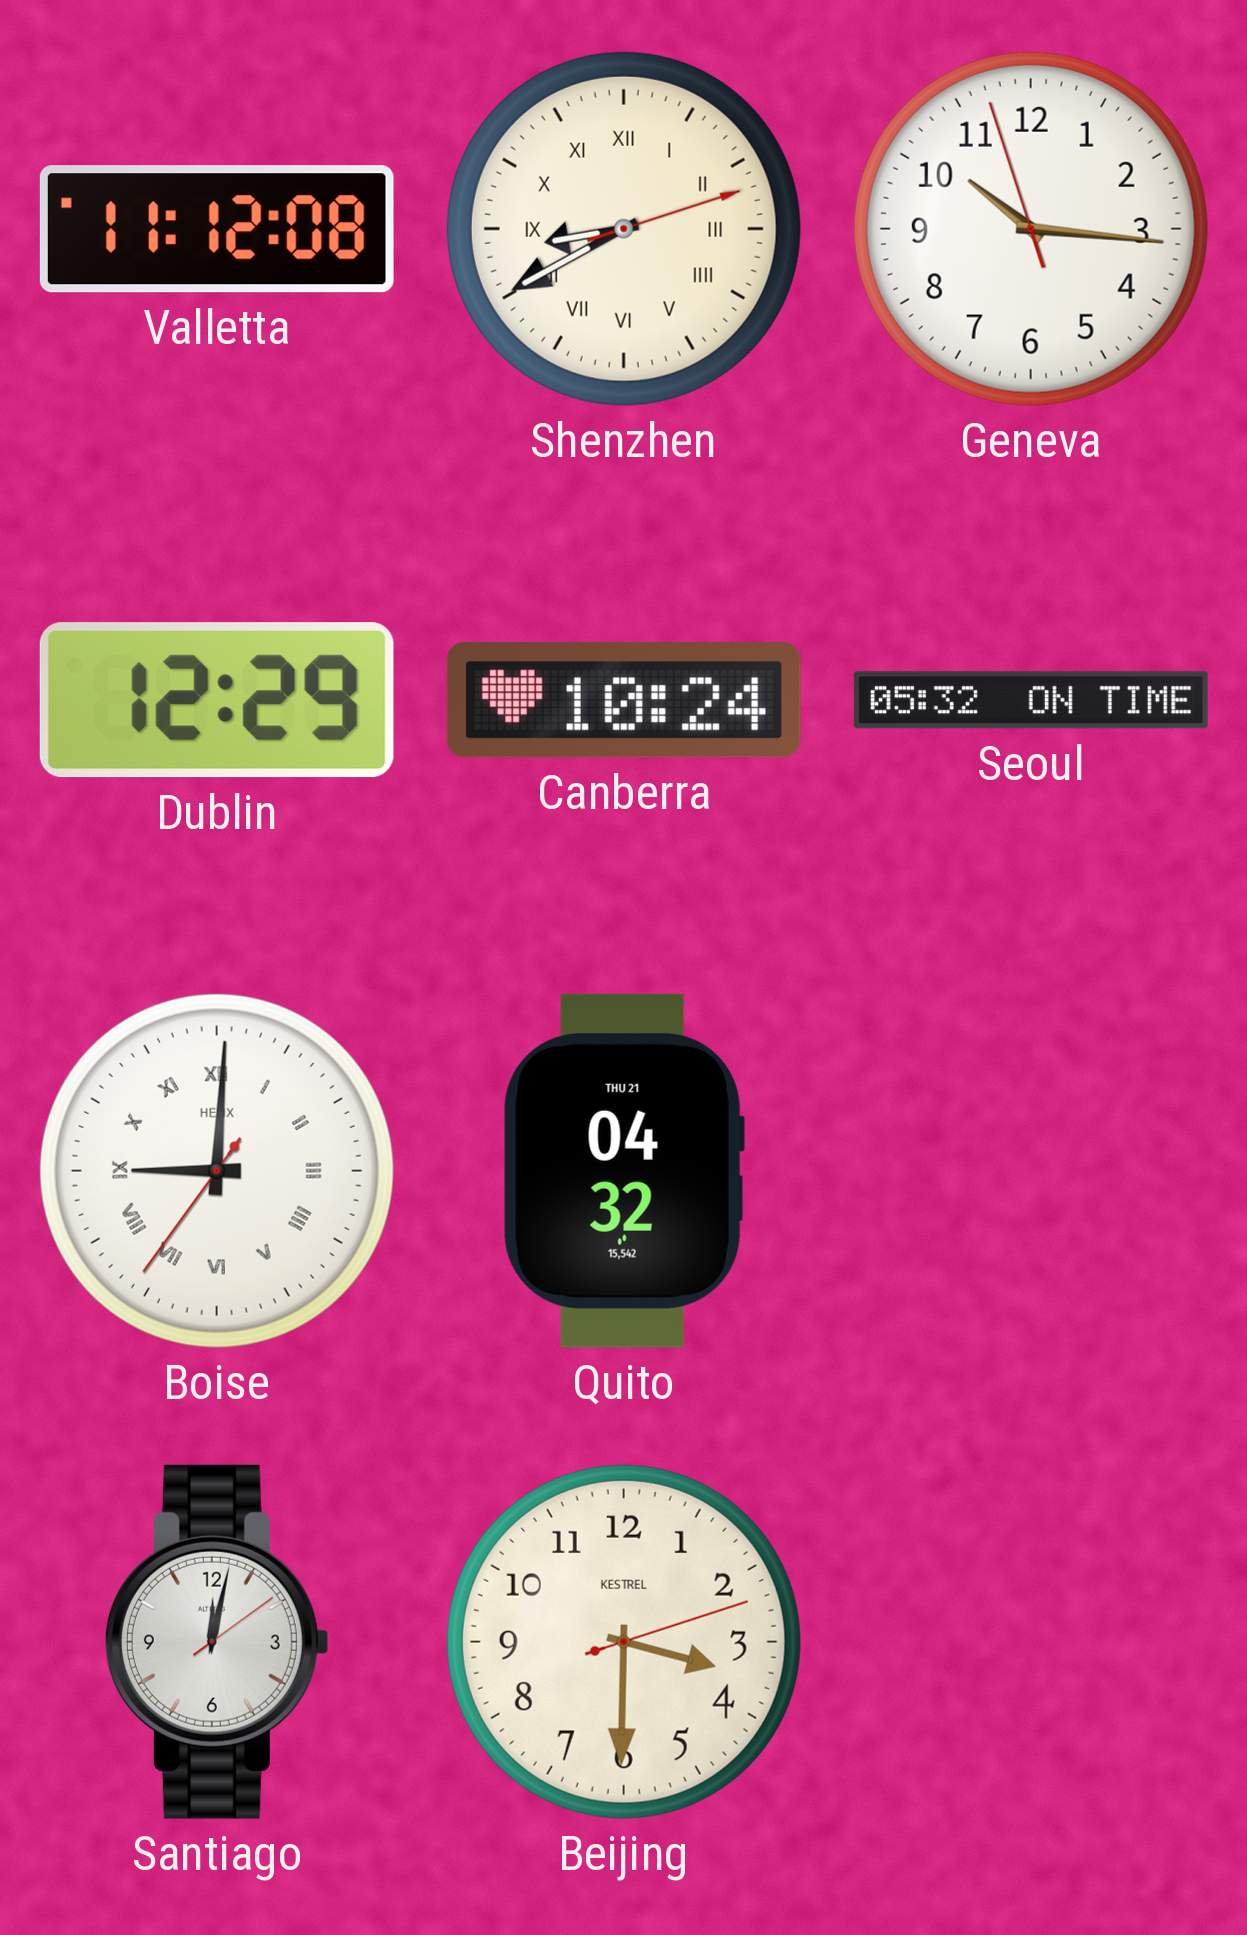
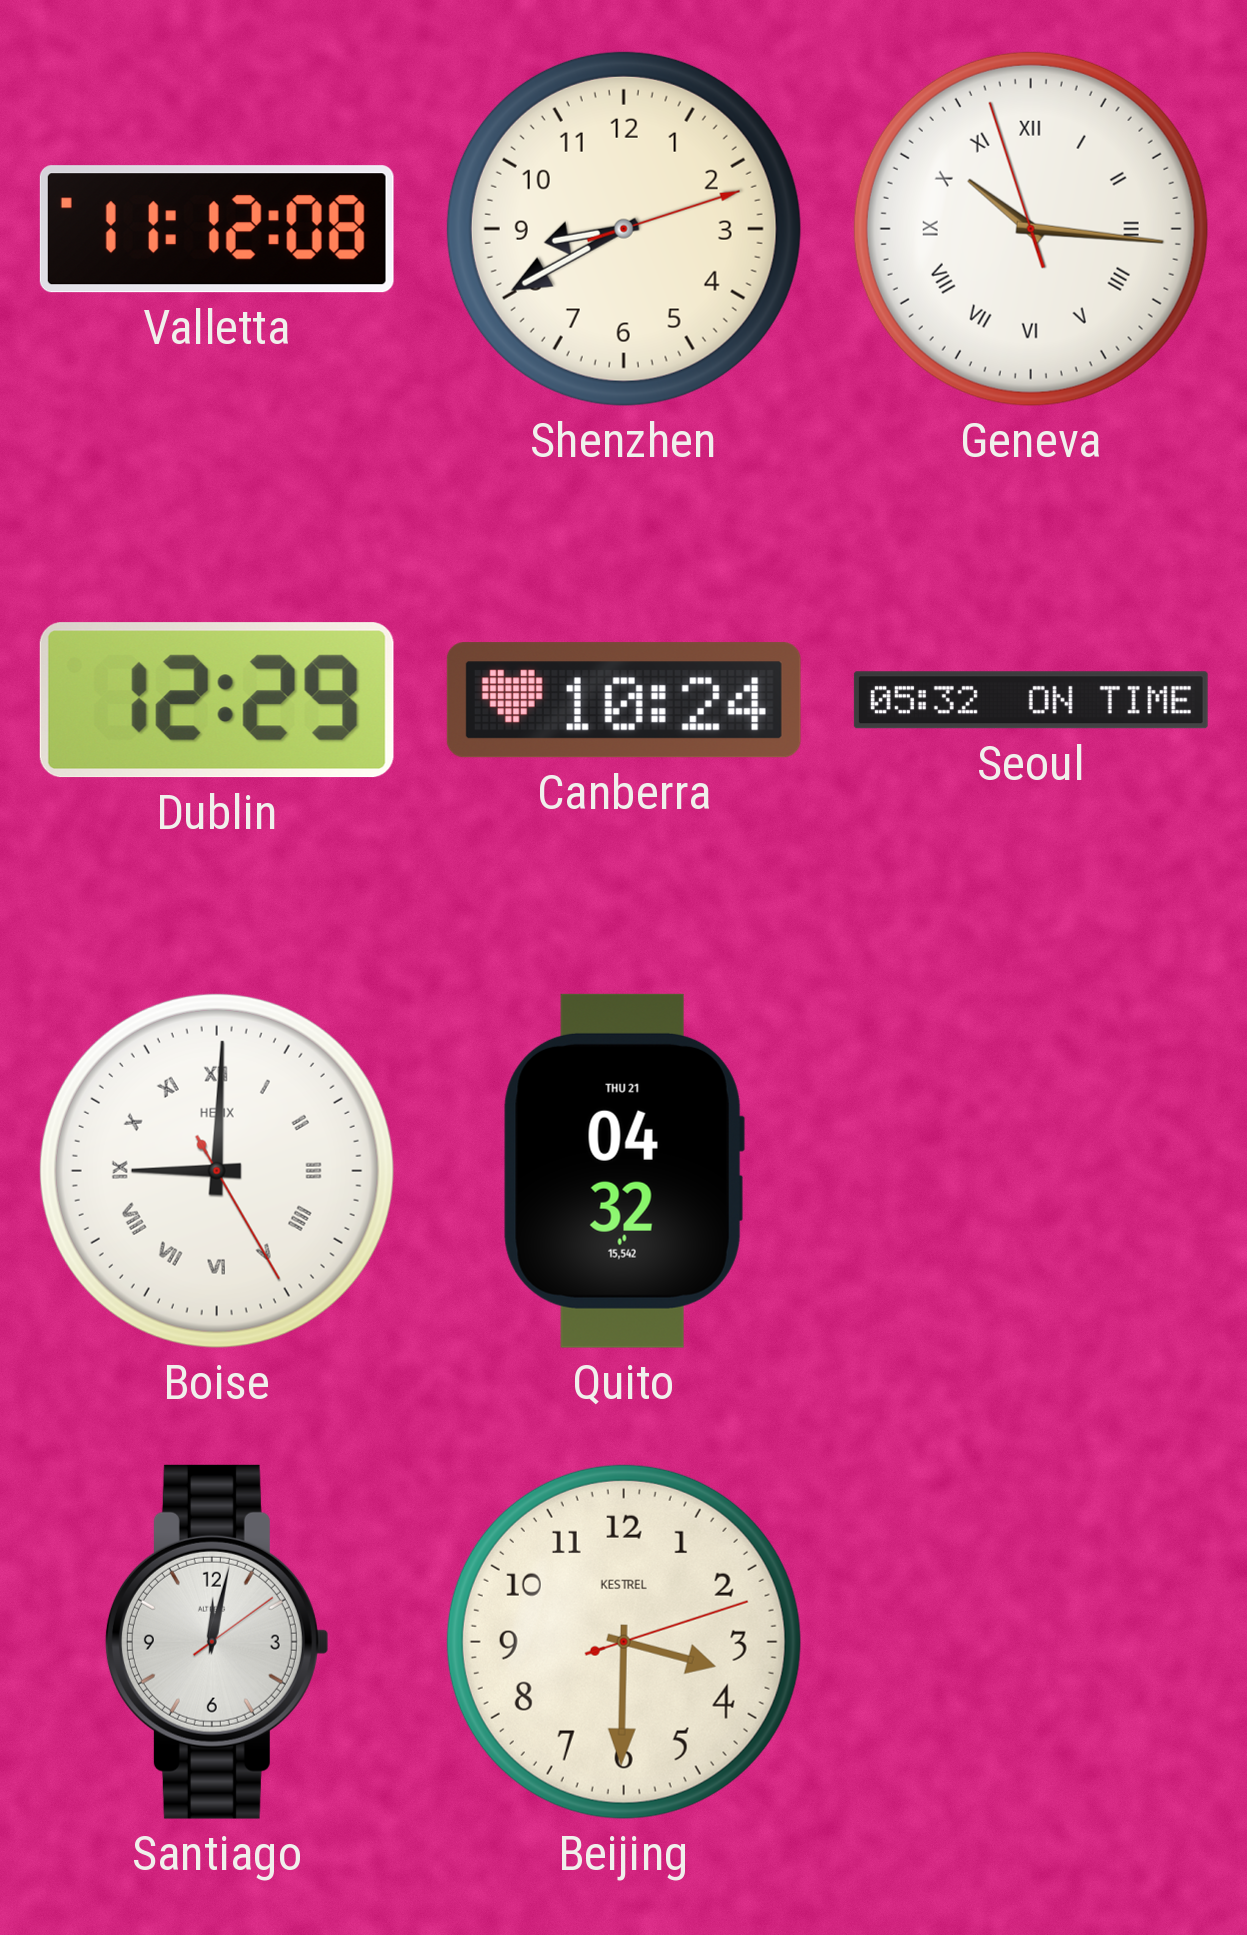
Shenzhen numerals: Roman -> Arabic
Geneva numerals: Arabic -> Roman
Boise: 9:00:36 -> 9:00:25
